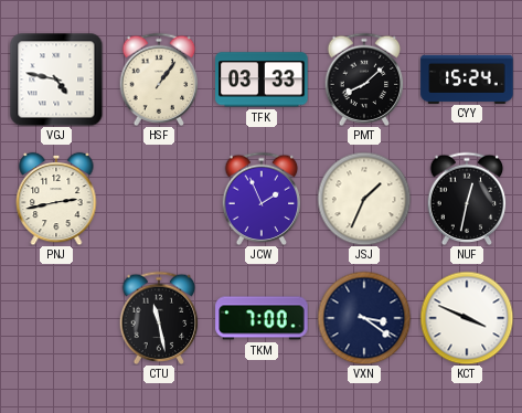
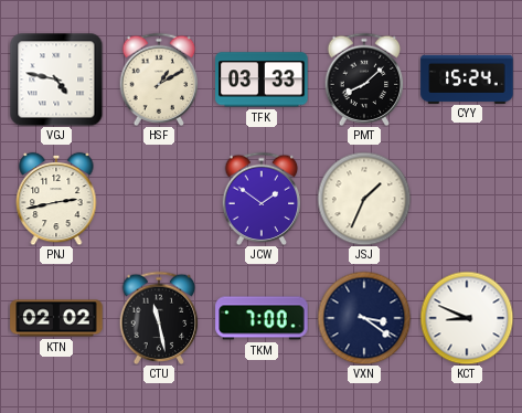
HSF: 1:06 -> 1:10
JCW: 1:56 -> 1:51
NUF: 12:32 -> none
KTN: none -> 02:02
KCT: 3:49 -> 8:49
